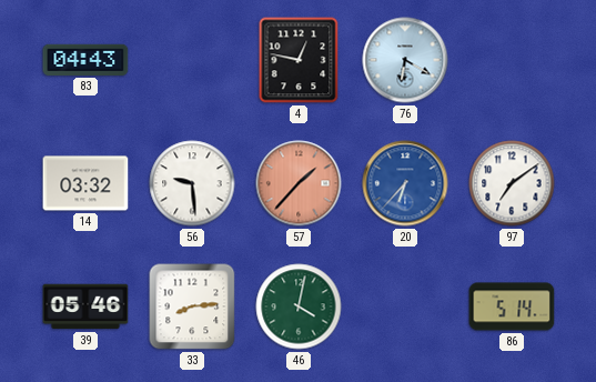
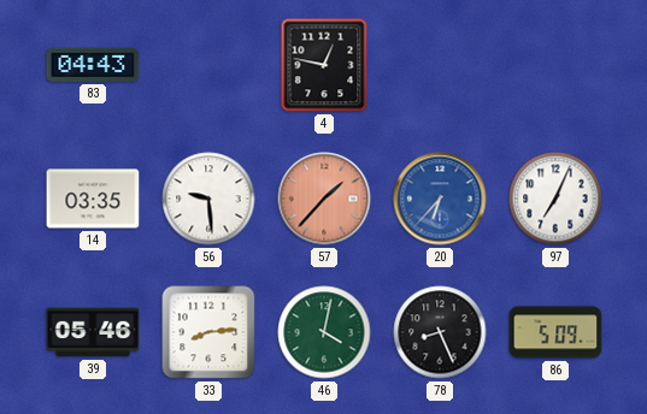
76: 6:20 -> none
14: 03:32 -> 03:35
97: 7:09 -> 7:04
78: none -> 8:26
86: 5:14 -> 5:09
